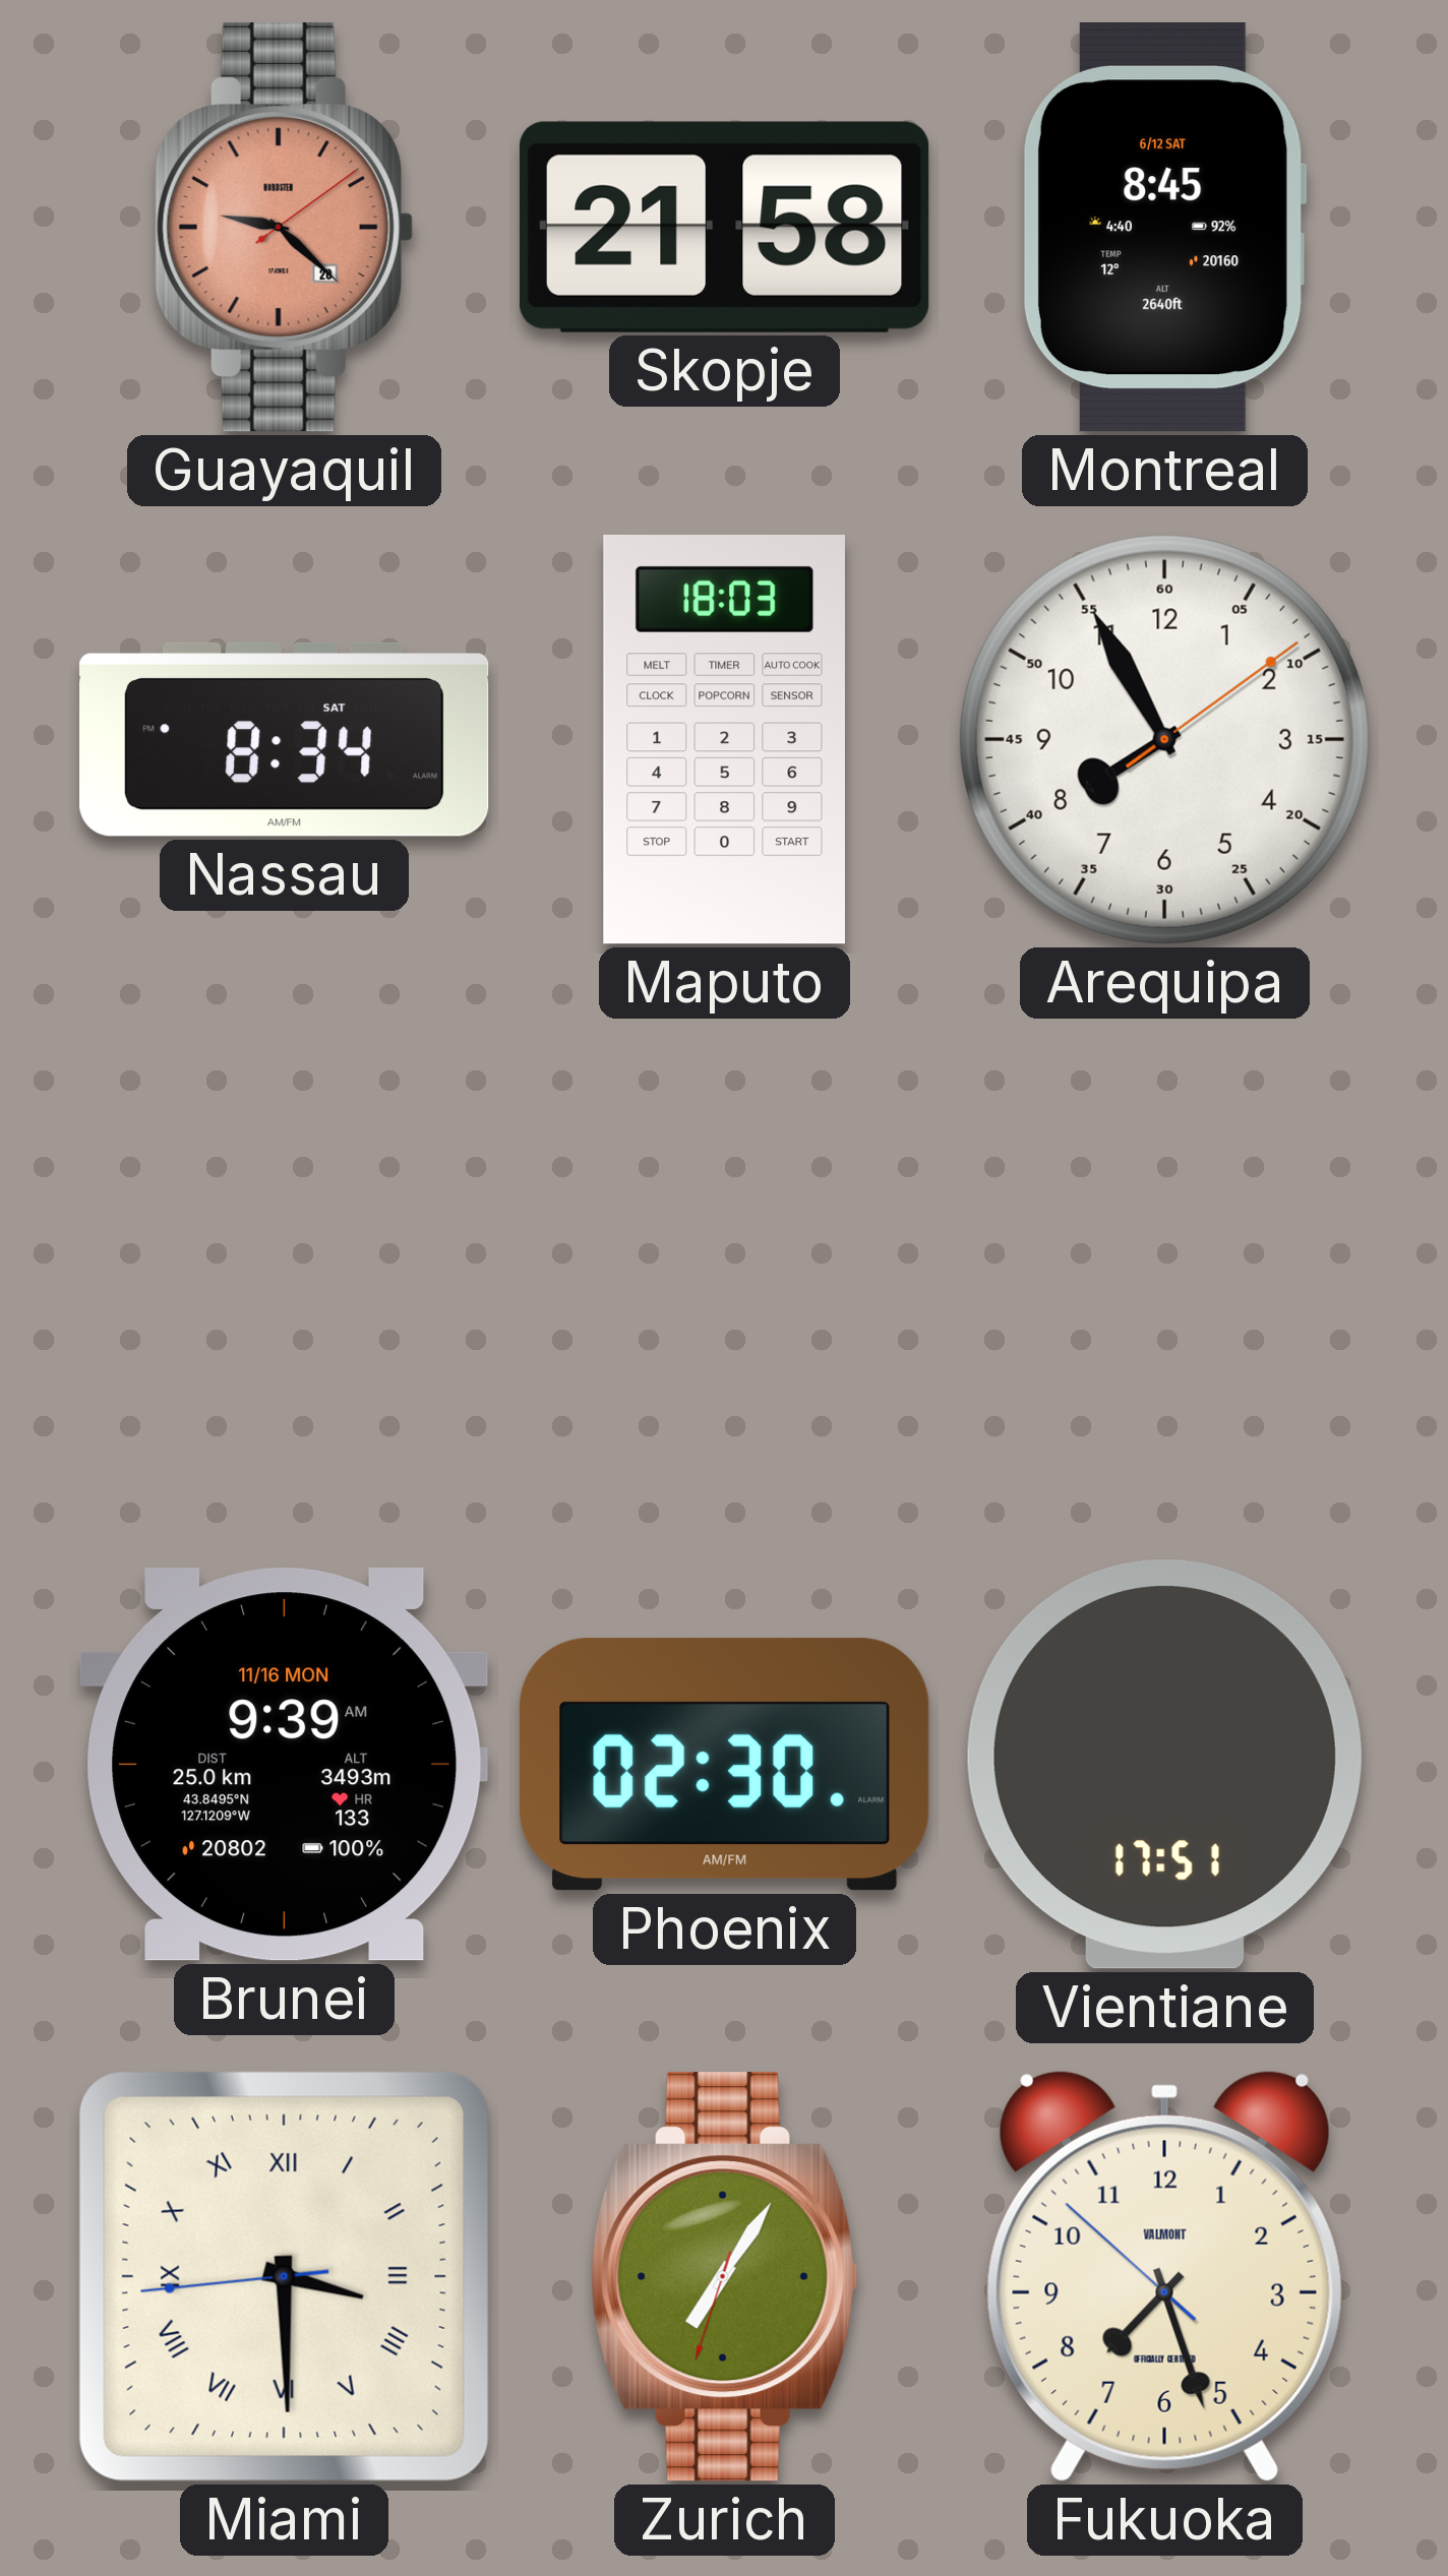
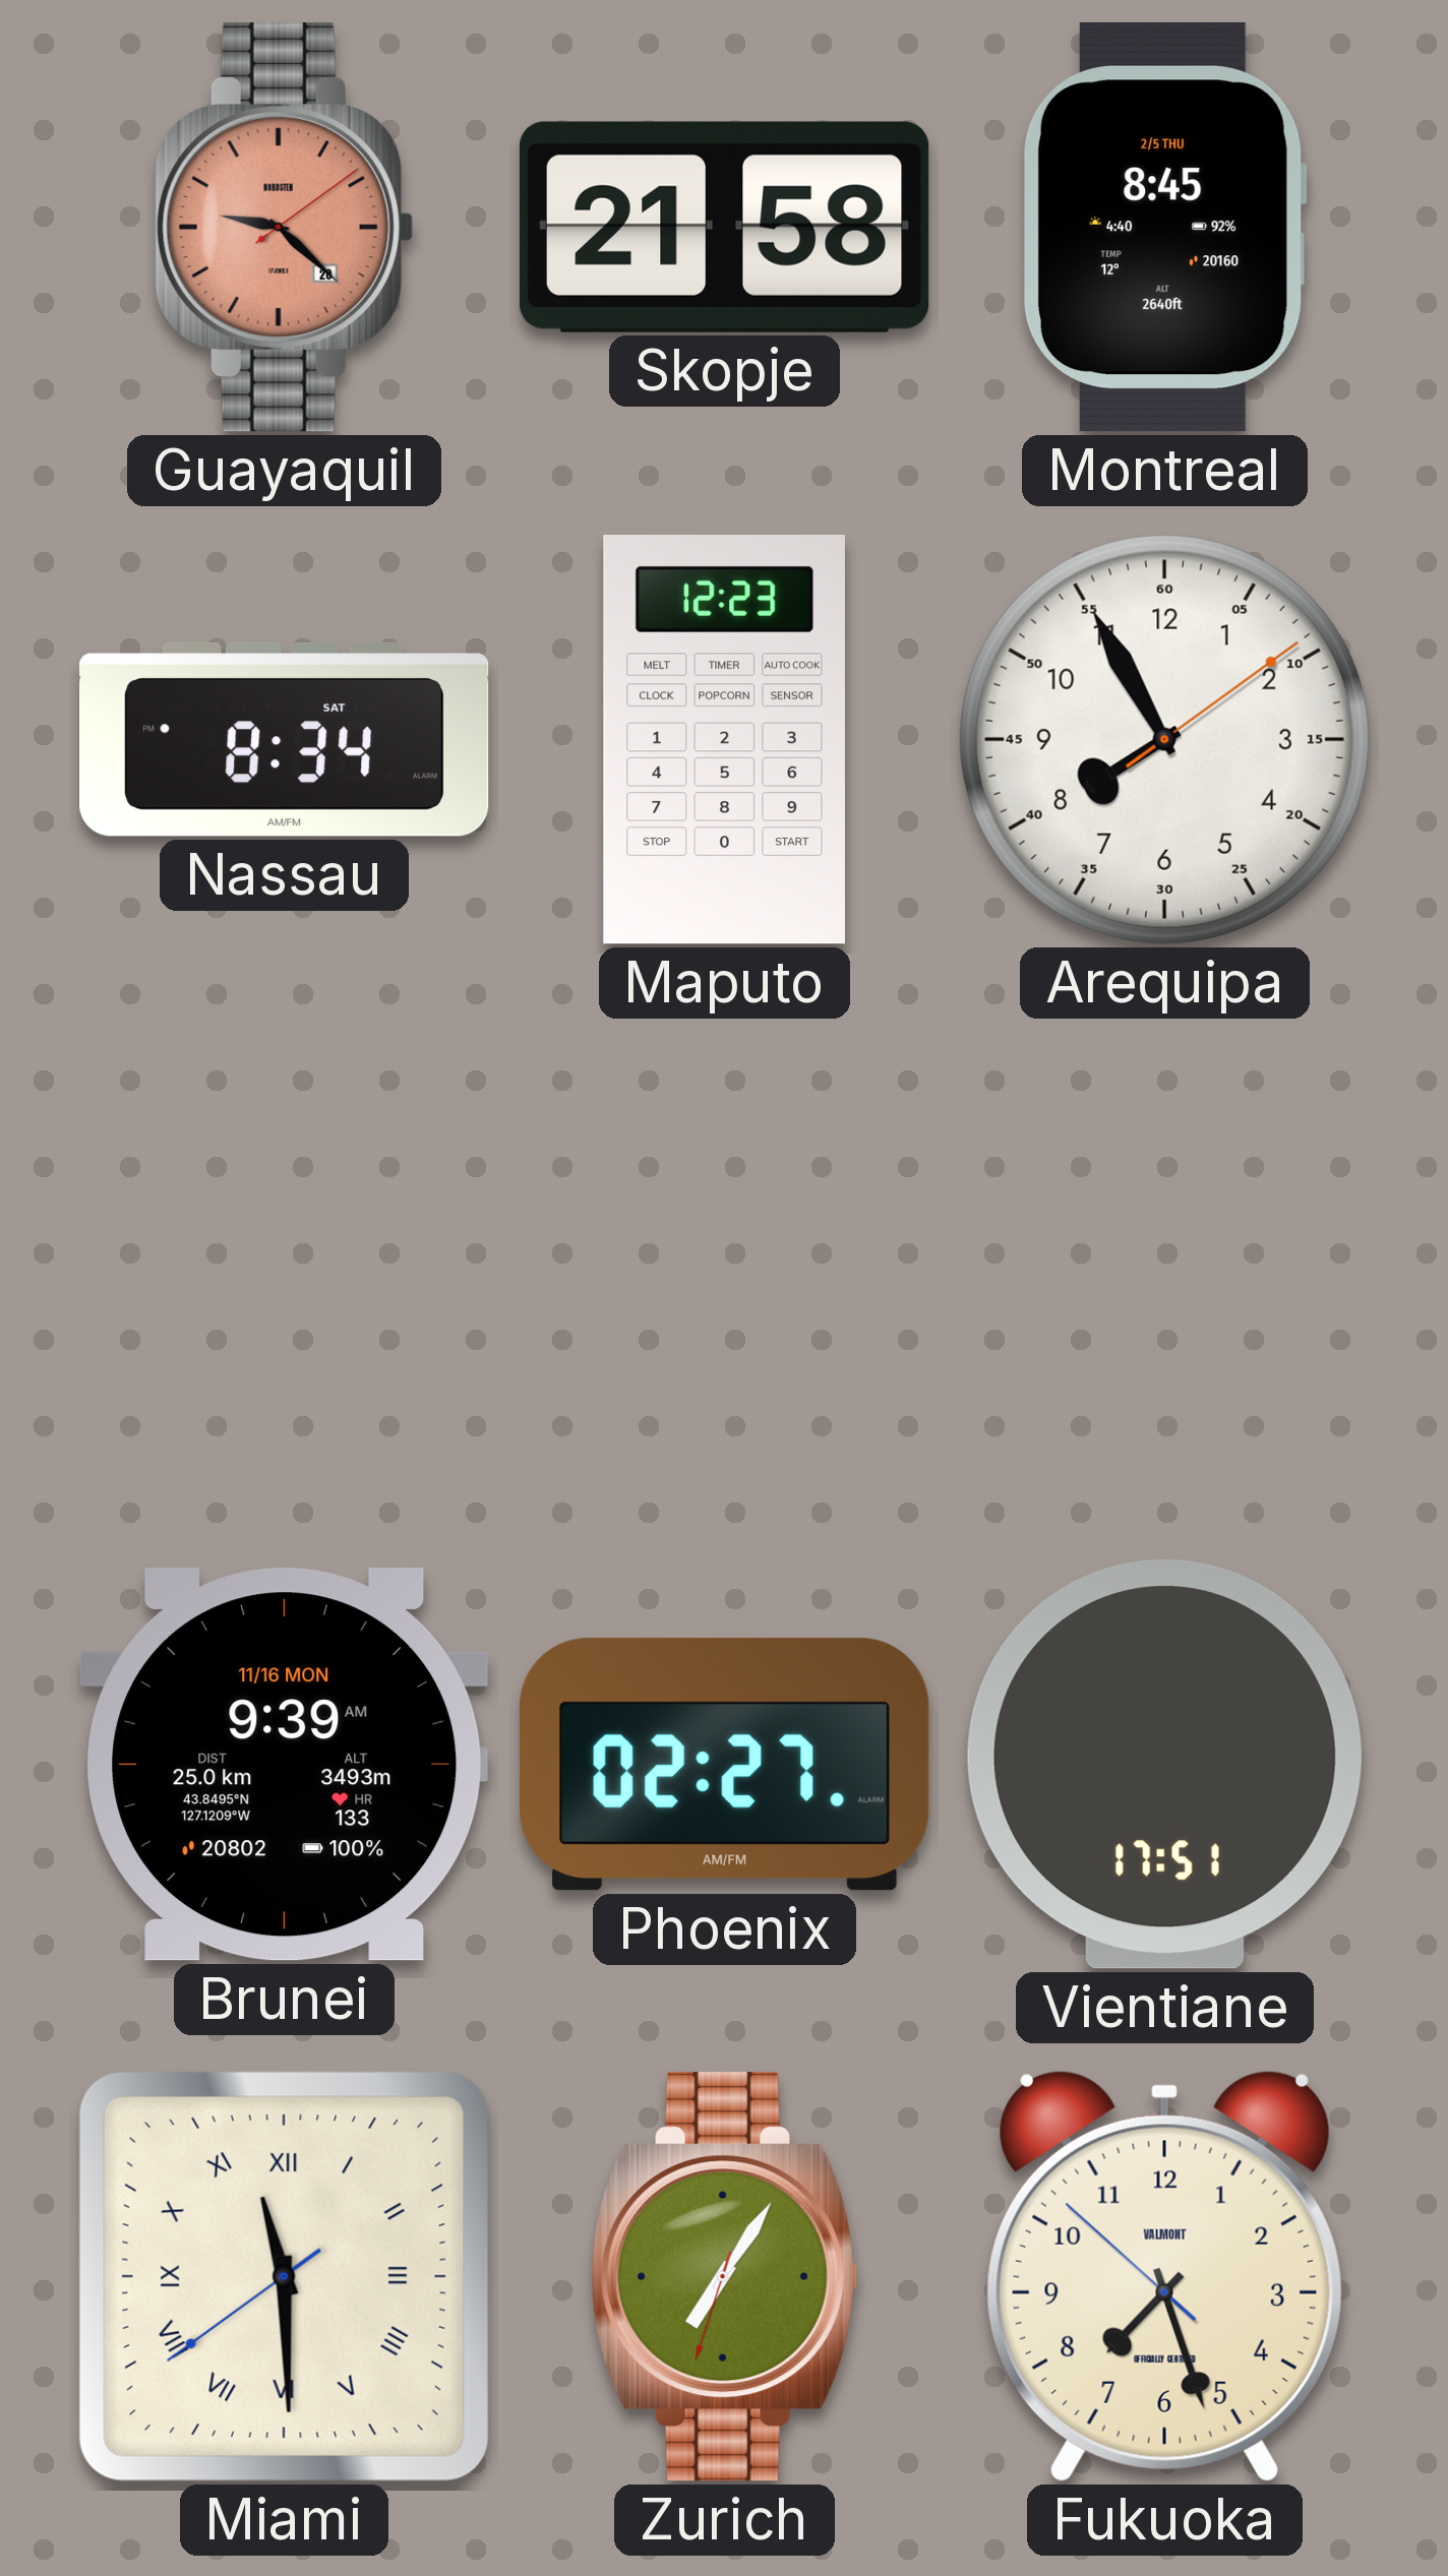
Montreal date: 6/12 SAT -> 2/5 THU
Maputo: 18:03 -> 12:23
Phoenix: 02:30 -> 02:27
Miami: 3:29 -> 11:29
